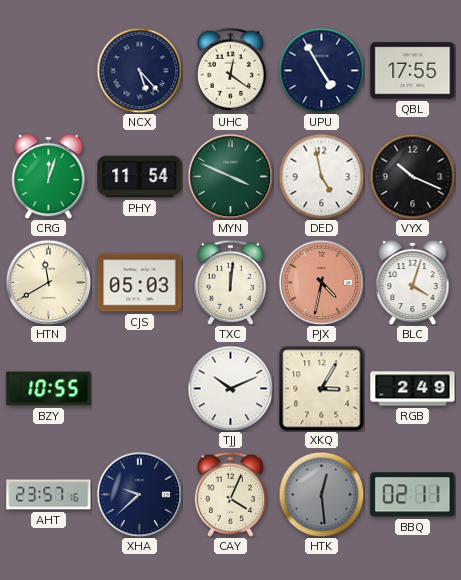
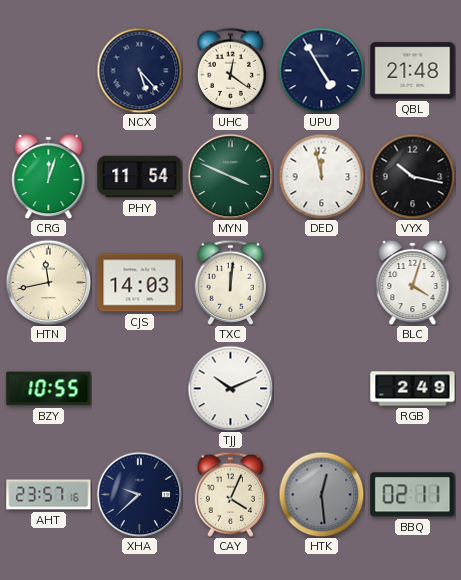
QBL: 17:55 -> 21:48
DED: 4:58 -> 11:58
VYX: 10:19 -> 10:17
HTN: 11:40 -> 11:43
CJS: 05:03 -> 14:03
PJX: 4:32 -> none
XKQ: 3:05 -> none
